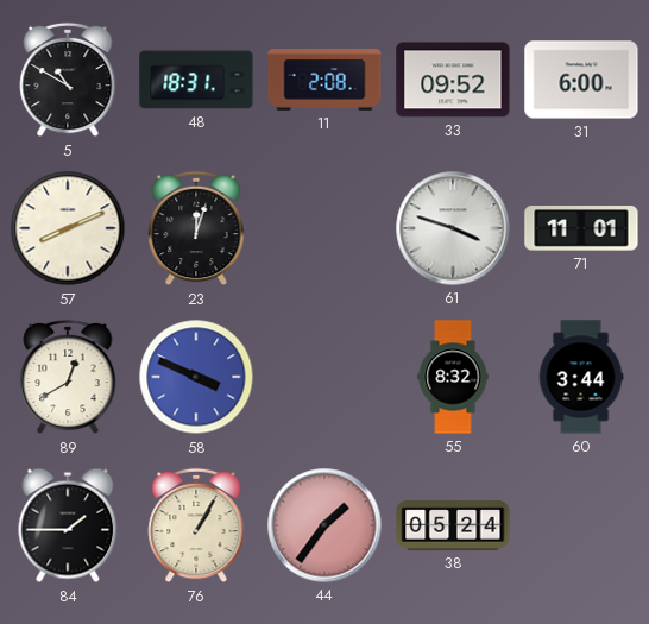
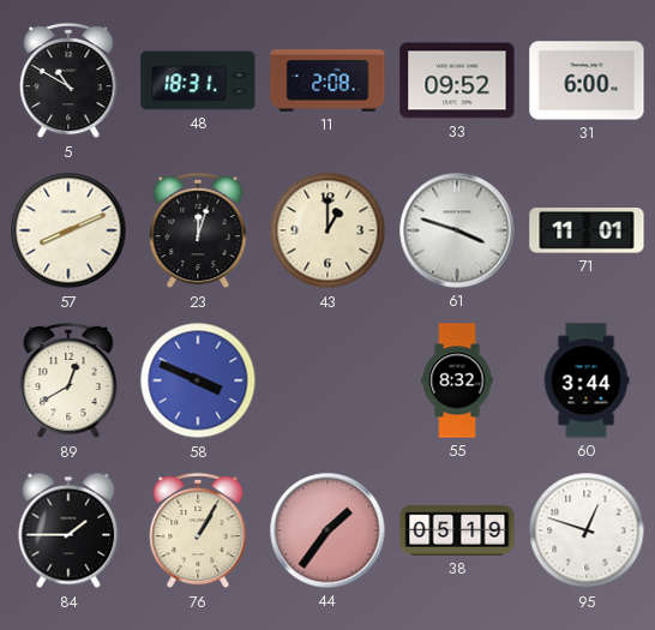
43: none -> 1:00
38: 05:24 -> 05:19
95: none -> 12:48
